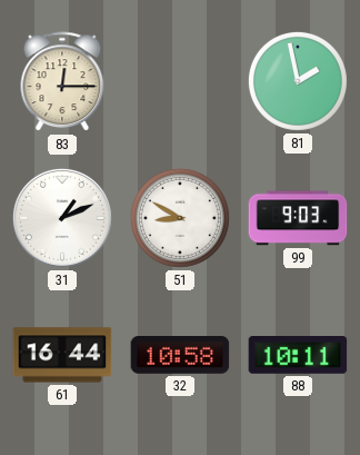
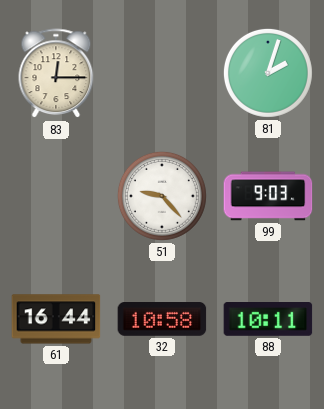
81: 1:58 -> 2:03
31: 1:11 -> none
51: 8:50 -> 9:23
